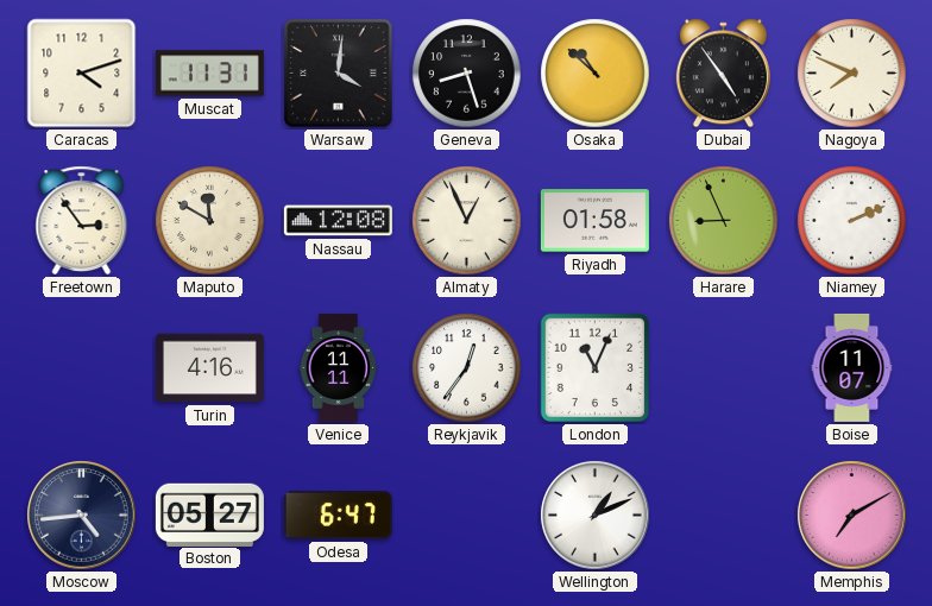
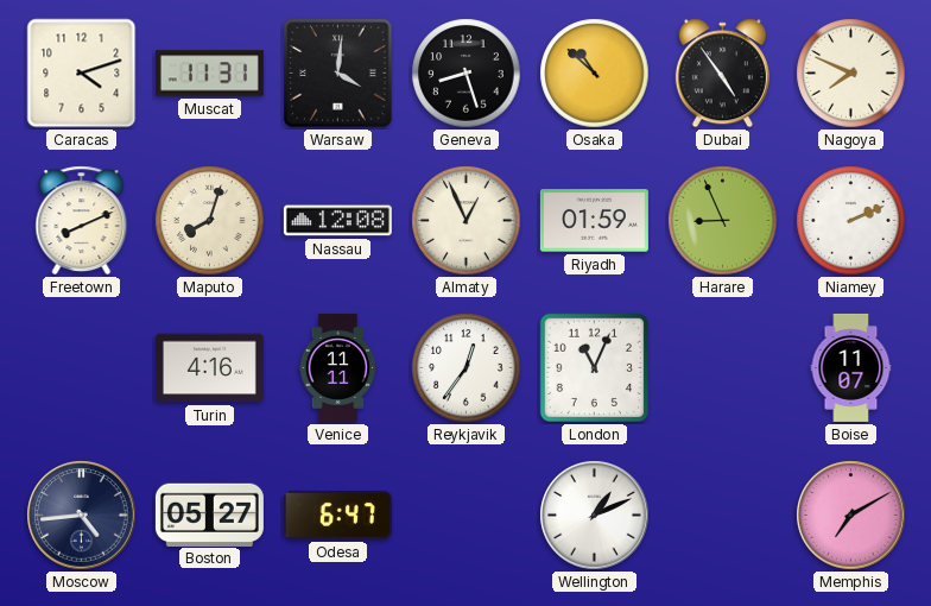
Freetown: 2:54 -> 8:11
Maputo: 11:50 -> 8:03
Riyadh: 01:58 -> 01:59
